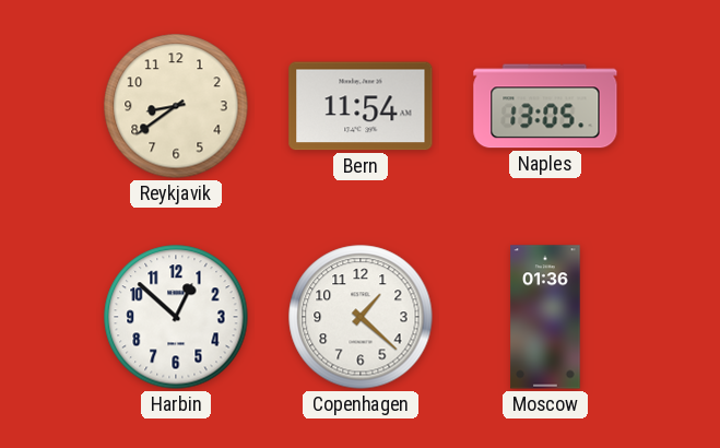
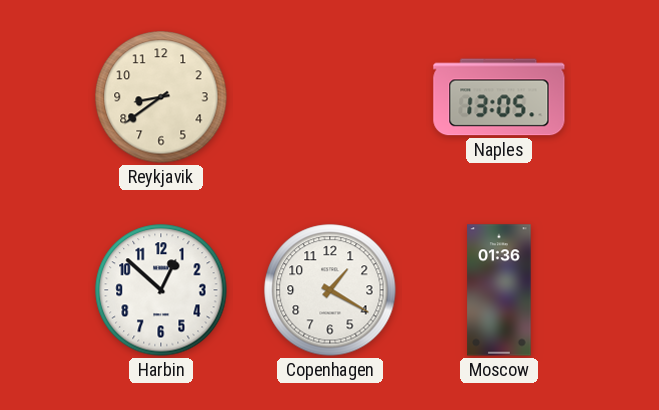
Bern: 11:54 -> none
Copenhagen: 1:22 -> 1:20
